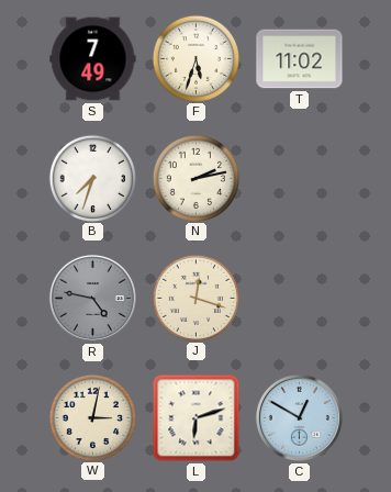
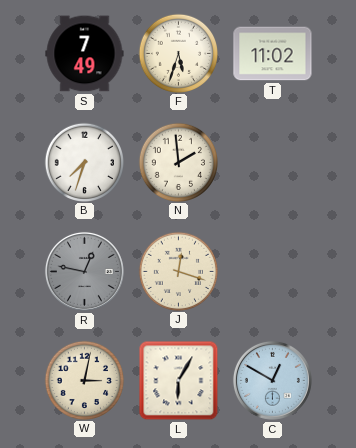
N: 2:13 -> 1:59
R: 4:47 -> 12:47
L: 6:12 -> 6:05
